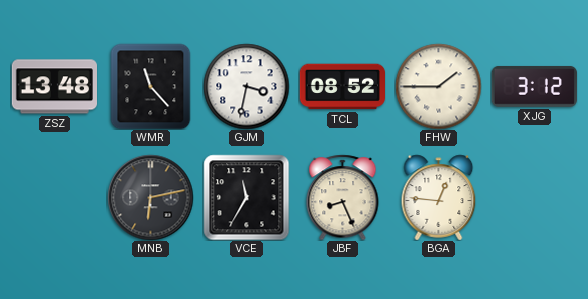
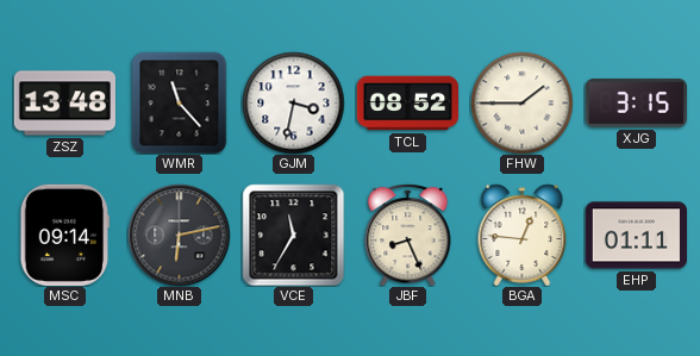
XJG: 3:12 -> 3:15
MSC: none -> 09:14
EHP: none -> 01:11
